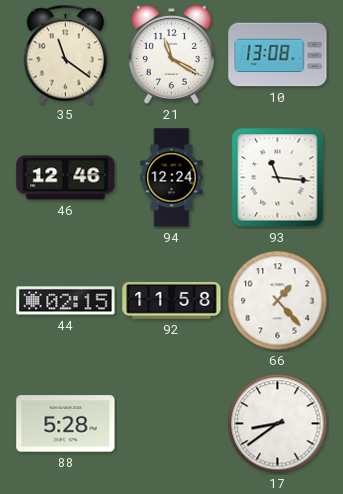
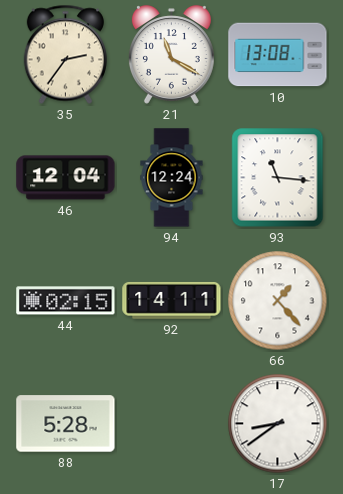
35: 11:21 -> 2:36
46: 12:46 -> 12:04
92: 11:58 -> 14:11
